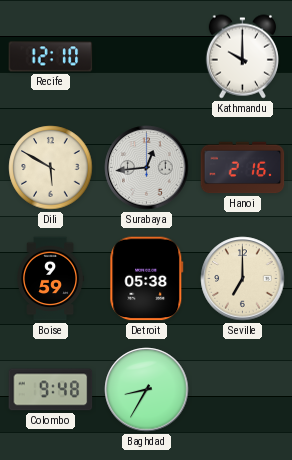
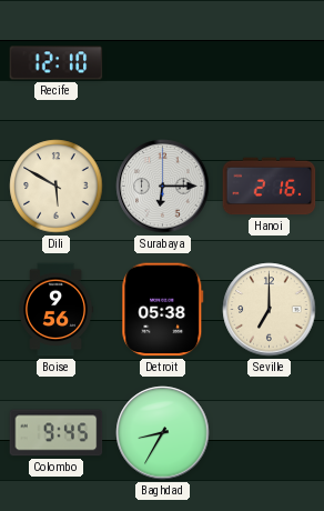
Kathmandu: 10:00 -> none
Surabaya: 12:44 -> 6:15
Boise: 9:59 -> 9:56
Colombo: 9:48 -> 9:45
